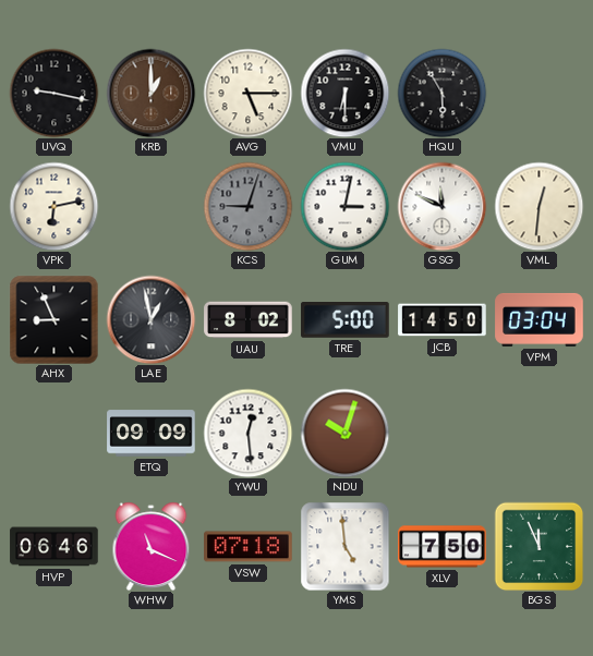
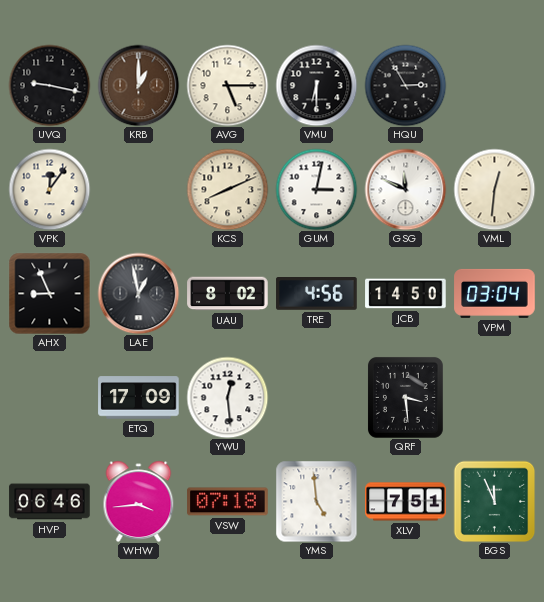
HQU: 5:55 -> 2:55
VPK: 6:13 -> 12:06
KCS: 9:03 -> 8:11
KCS dial: grey -> cream
TRE: 5:00 -> 4:56
ETQ: 09:09 -> 17:09
NDU: 10:03 -> none
QRF: none -> 3:29
WHW: 11:19 -> 3:44
XLV: 7:50 -> 7:51
